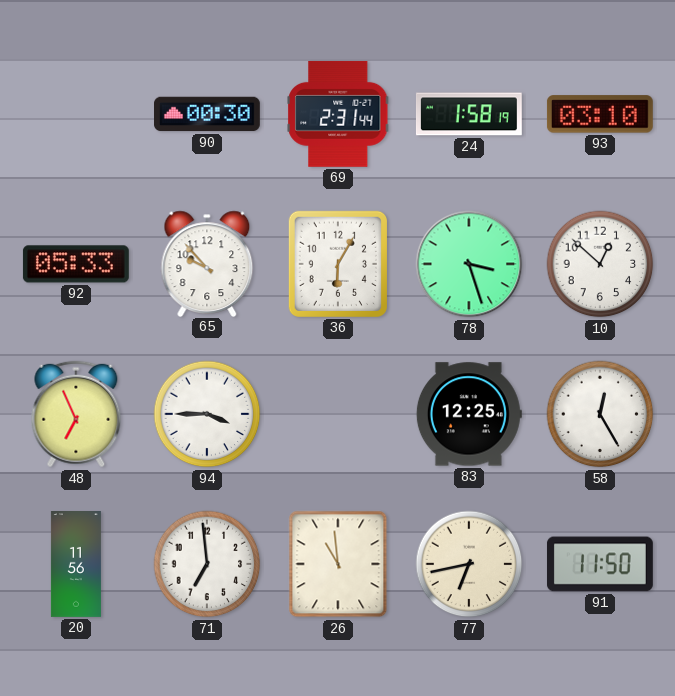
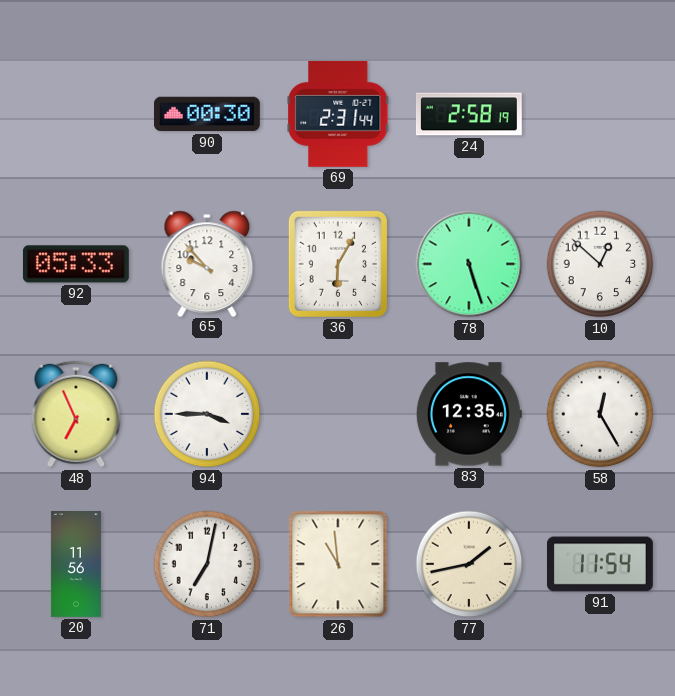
24: 1:58 -> 2:58
93: 03:10 -> none
78: 3:27 -> 5:27
83: 12:25 -> 12:35
71: 6:59 -> 7:02
77: 6:43 -> 1:43
91: 11:50 -> 11:54
